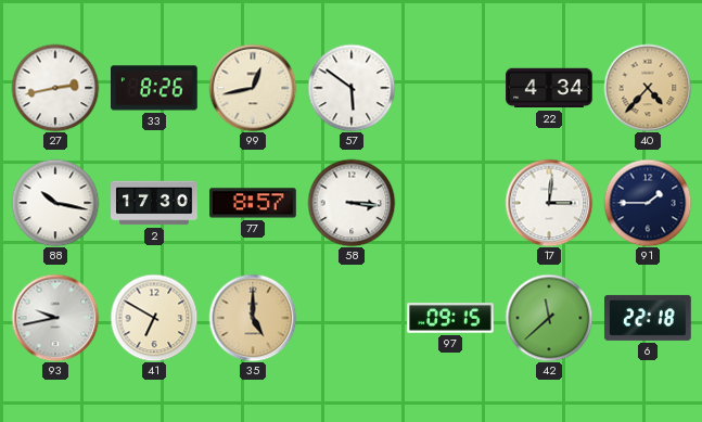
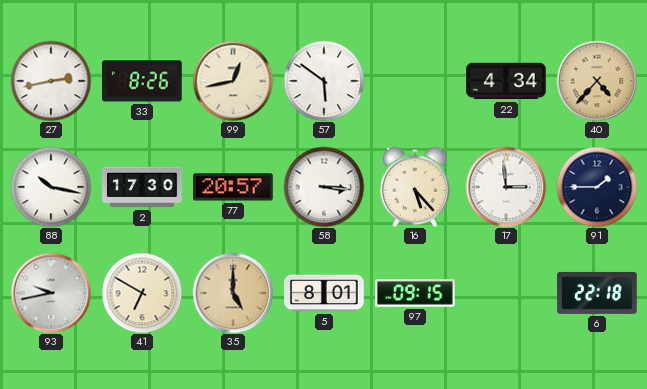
77: 8:57 -> 20:57
16: none -> 5:23
17: 3:01 -> 2:59
5: none -> 8:01
42: 11:38 -> none
